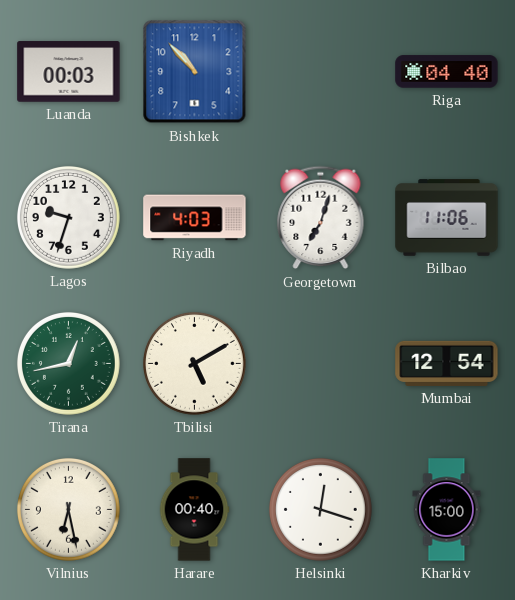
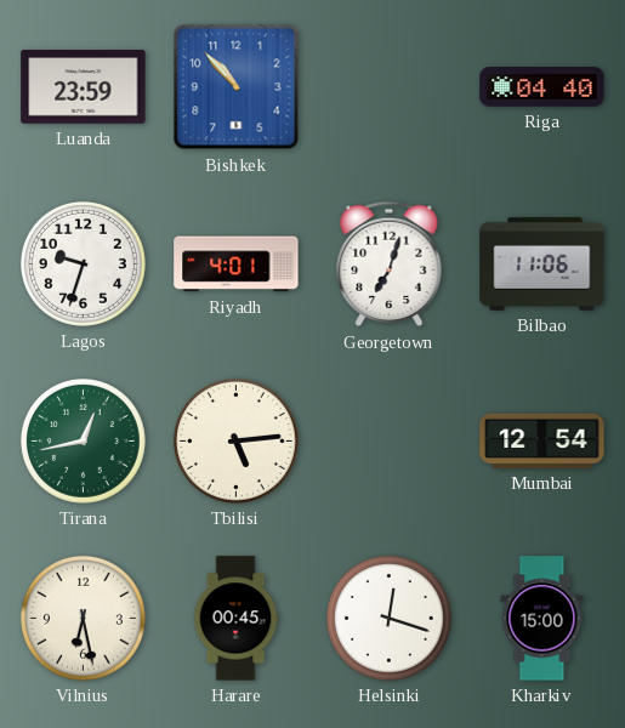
Luanda: 00:03 -> 23:59
Riyadh: 4:03 -> 4:01
Tbilisi: 5:10 -> 5:14
Harare: 00:40 -> 00:45
